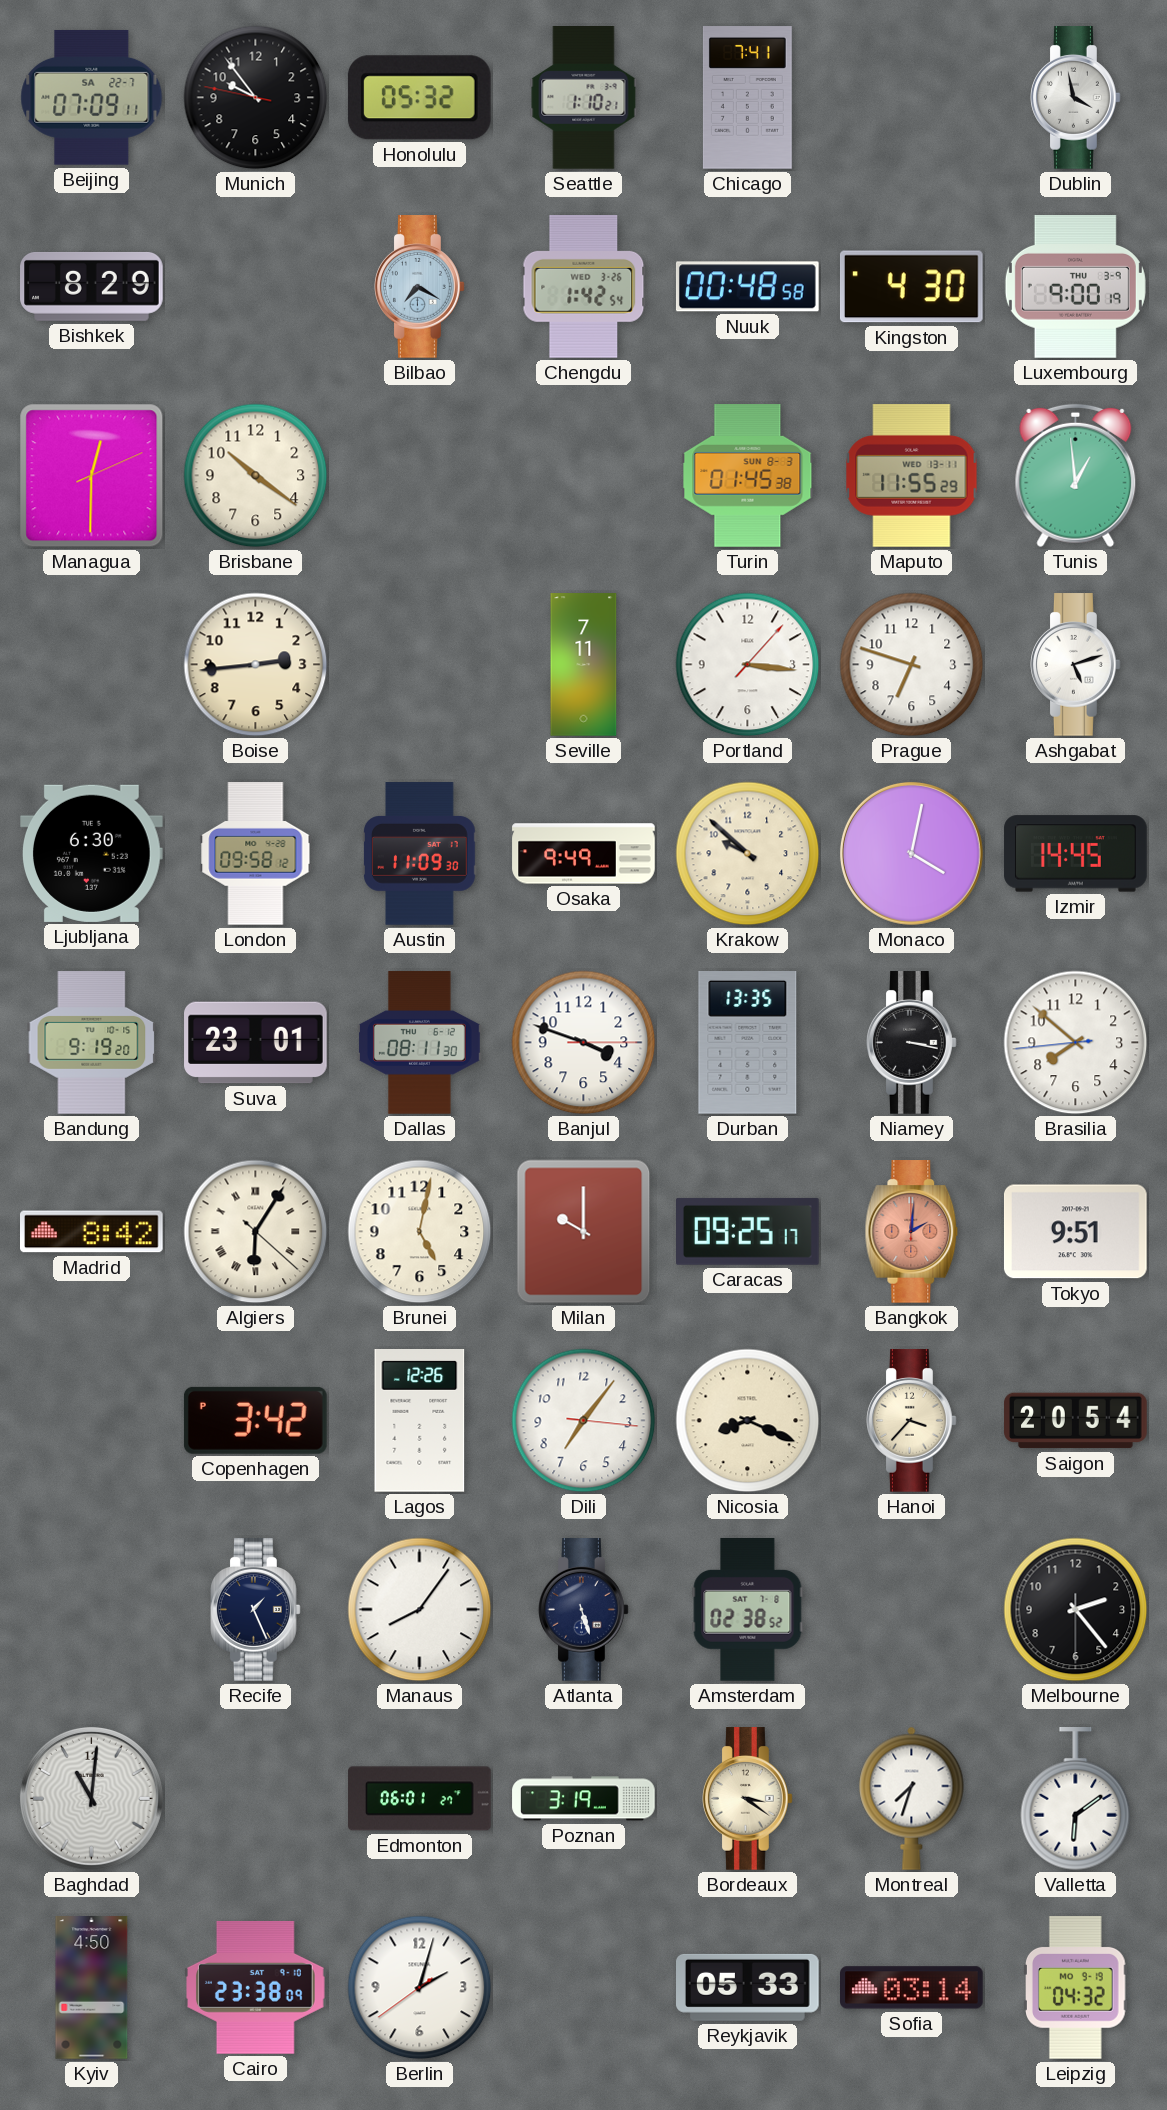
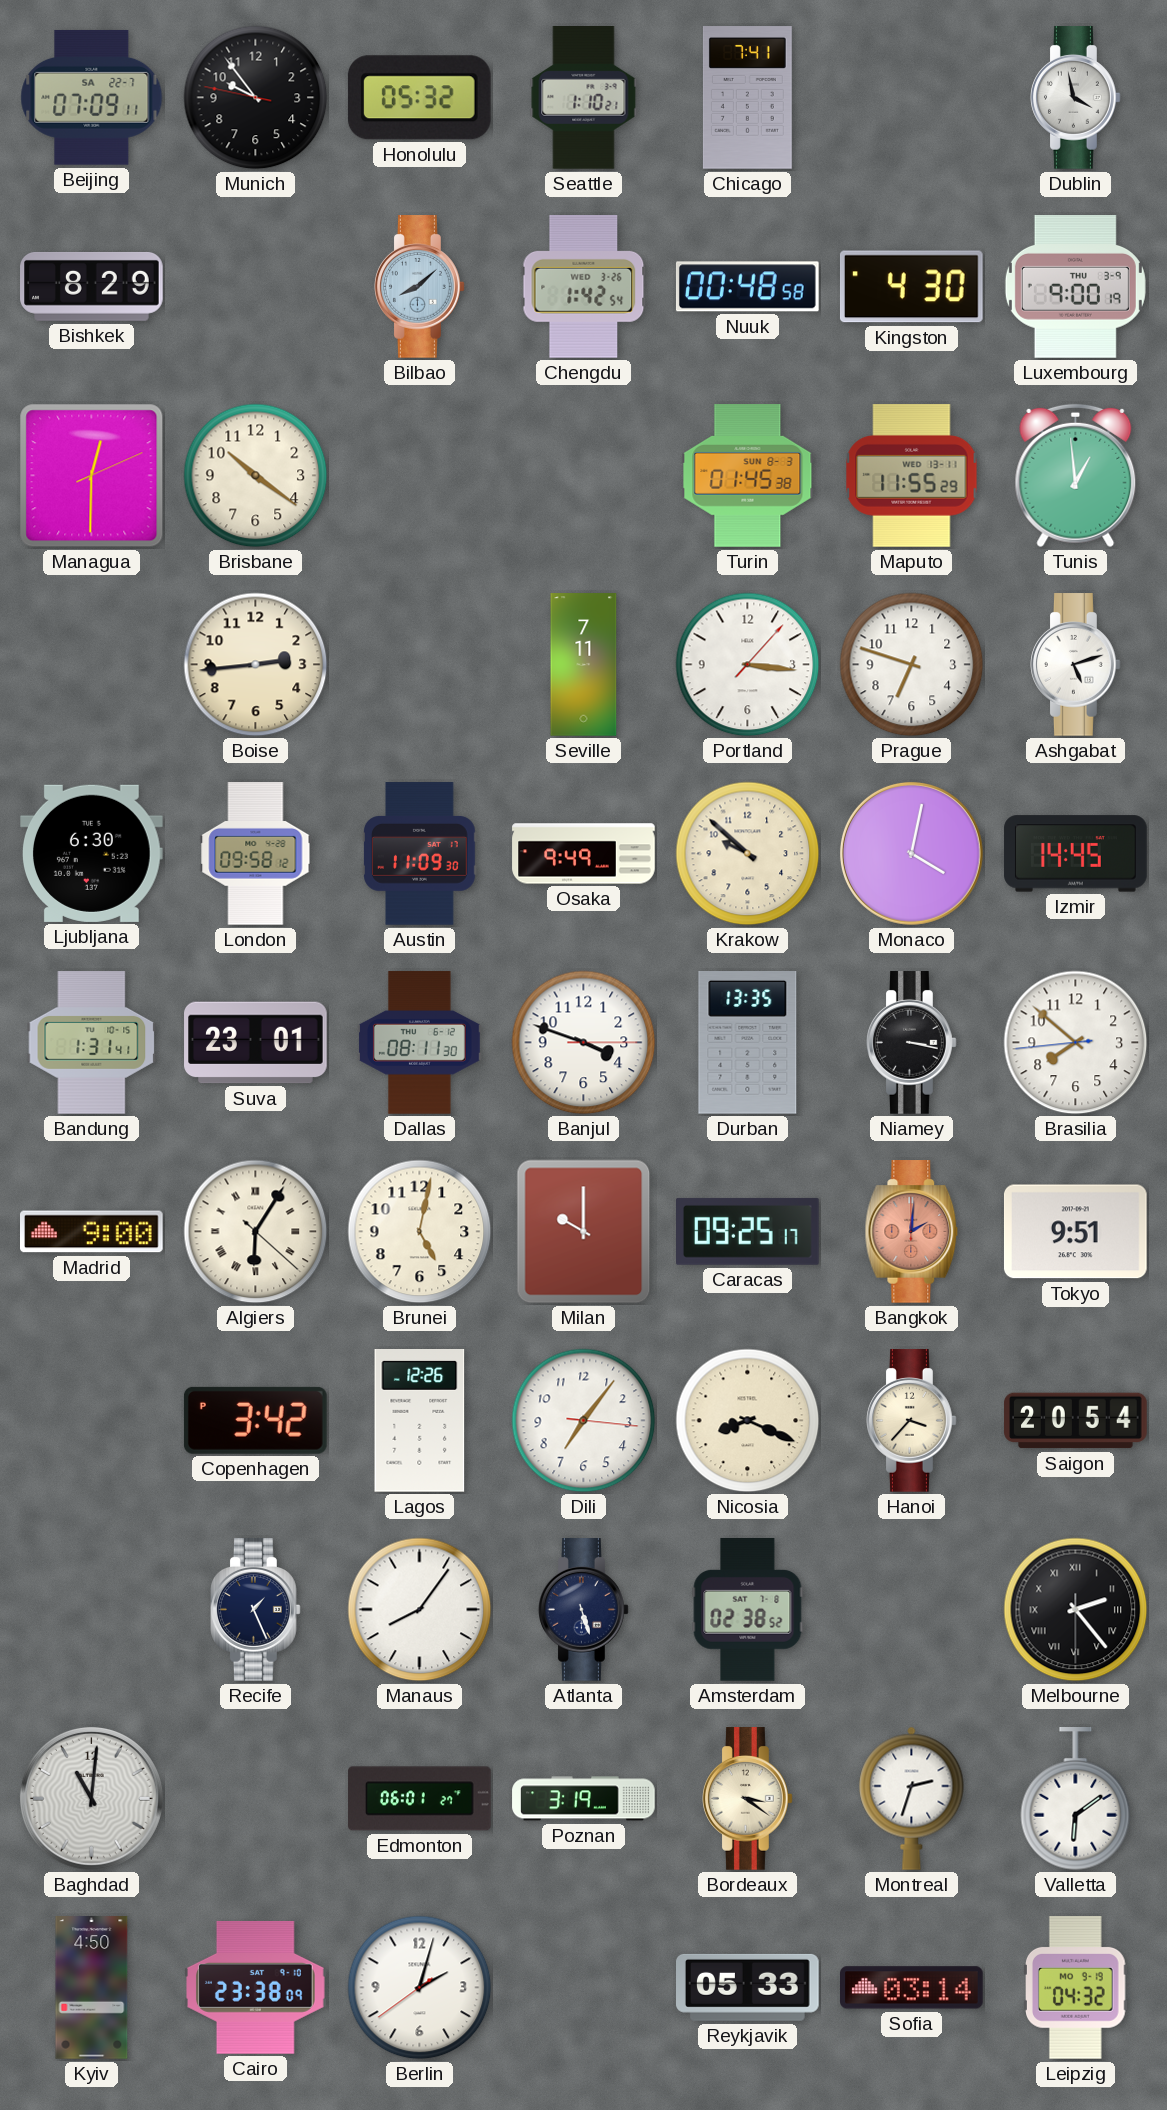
Bilbao: 7:20 -> 8:08
Bandung: 9:19 -> 1:31
Madrid: 8:42 -> 9:00
Melbourne numerals: Arabic -> Roman
Montreal: 7:33 -> 2:33
